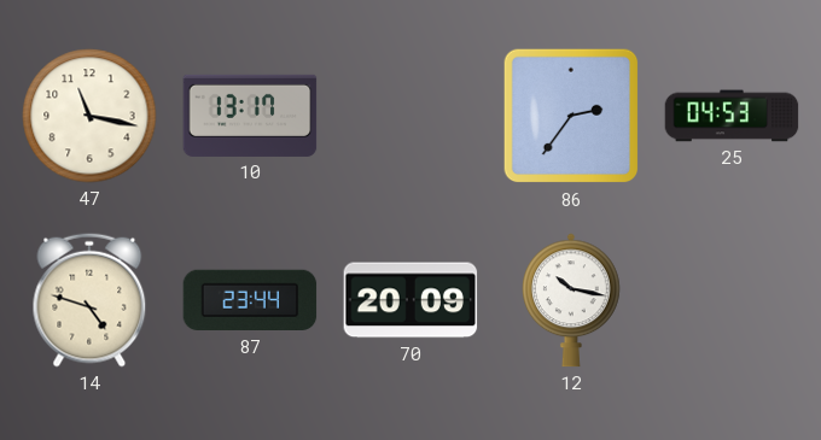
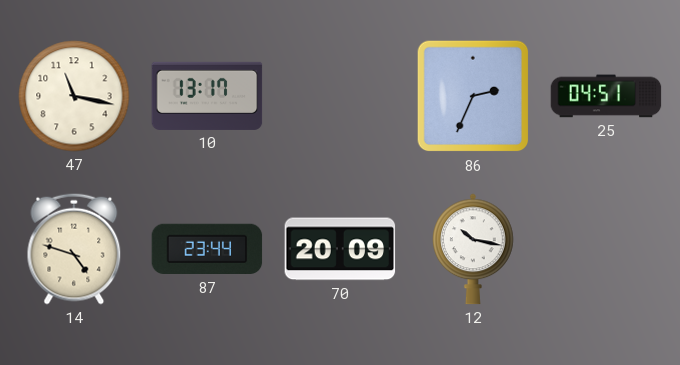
86: 2:36 -> 2:34
25: 04:53 -> 04:51
